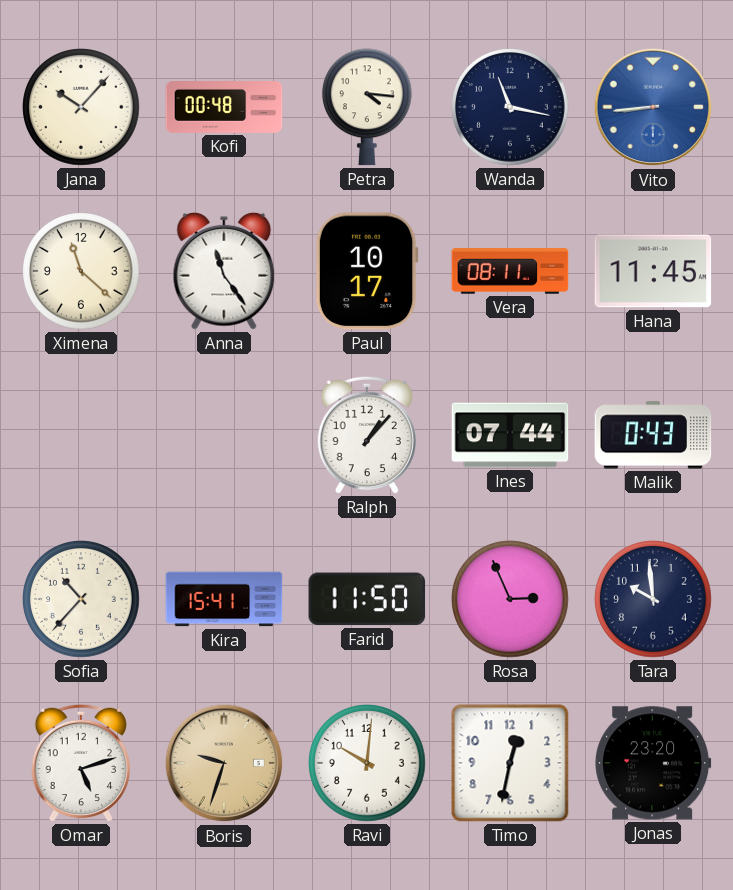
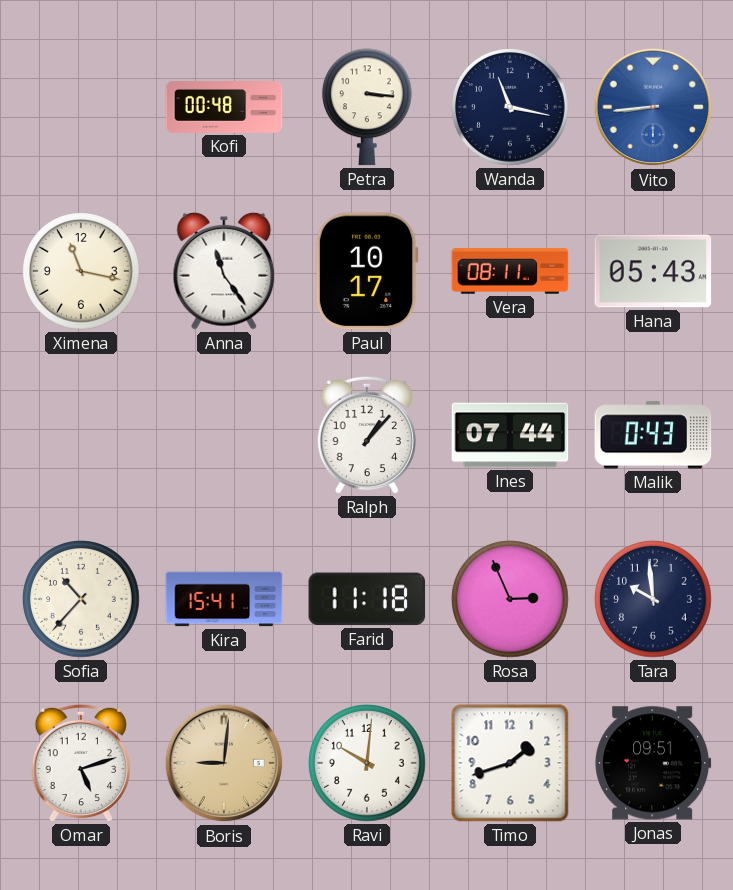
Jana: 10:07 -> none
Petra: 4:16 -> 3:16
Ximena: 11:22 -> 11:17
Hana: 11:45 -> 05:43
Farid: 11:50 -> 11:18
Boris: 9:33 -> 9:01
Timo: 12:32 -> 1:42
Jonas: 23:20 -> 09:51
